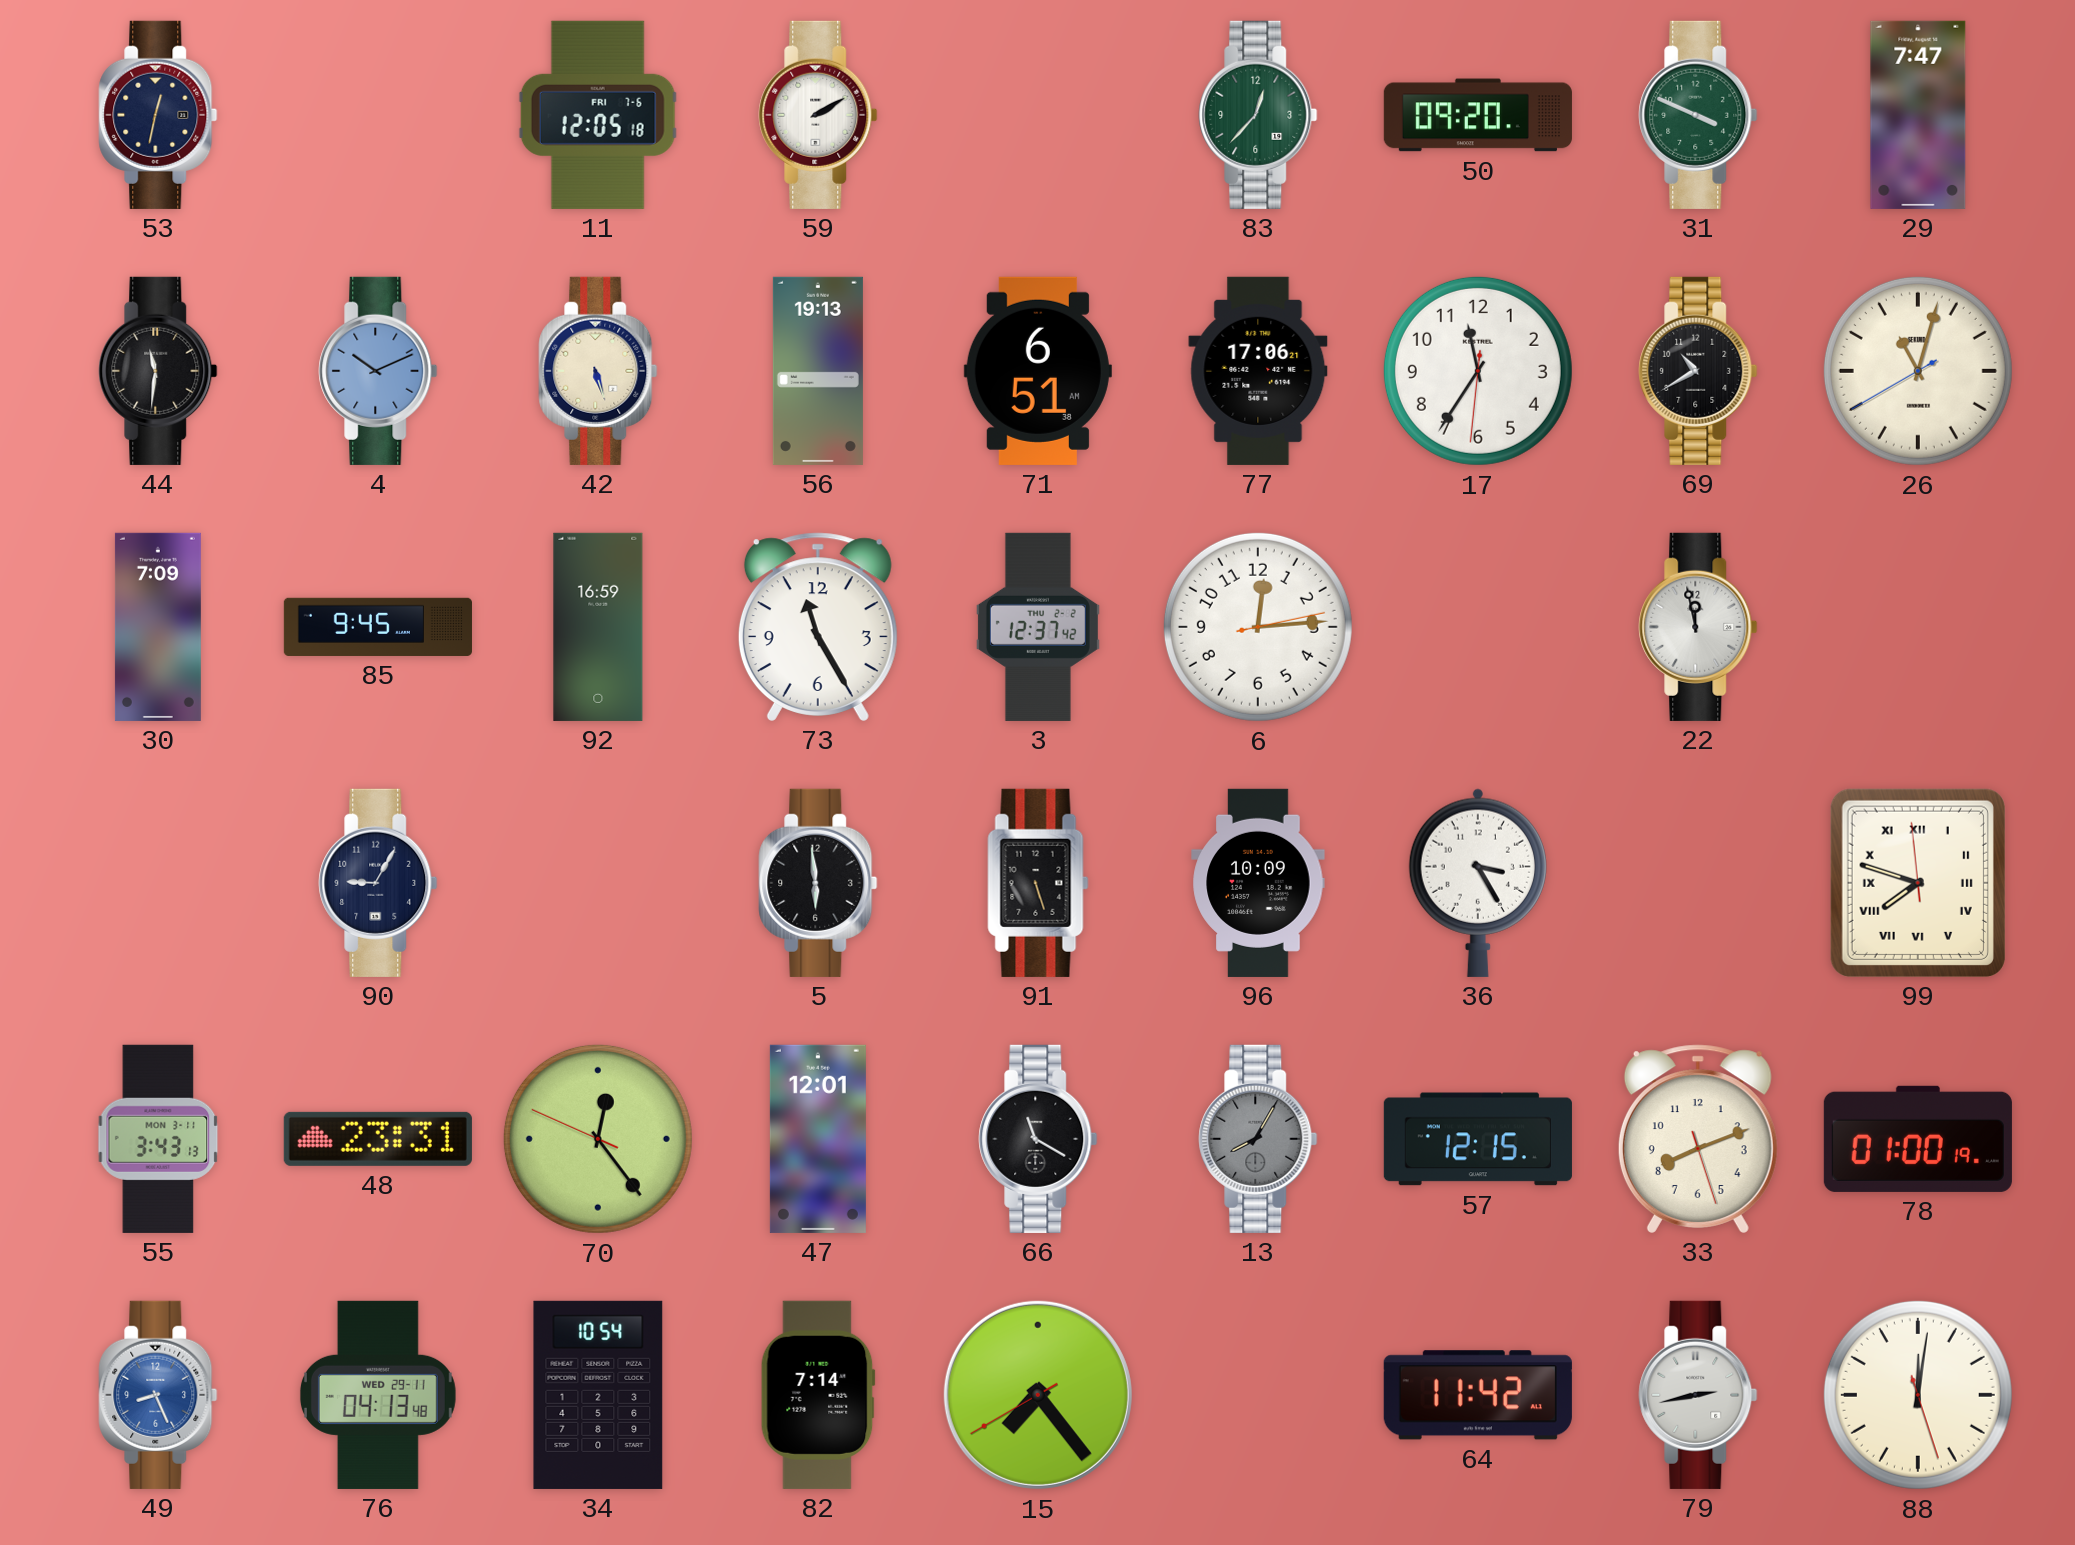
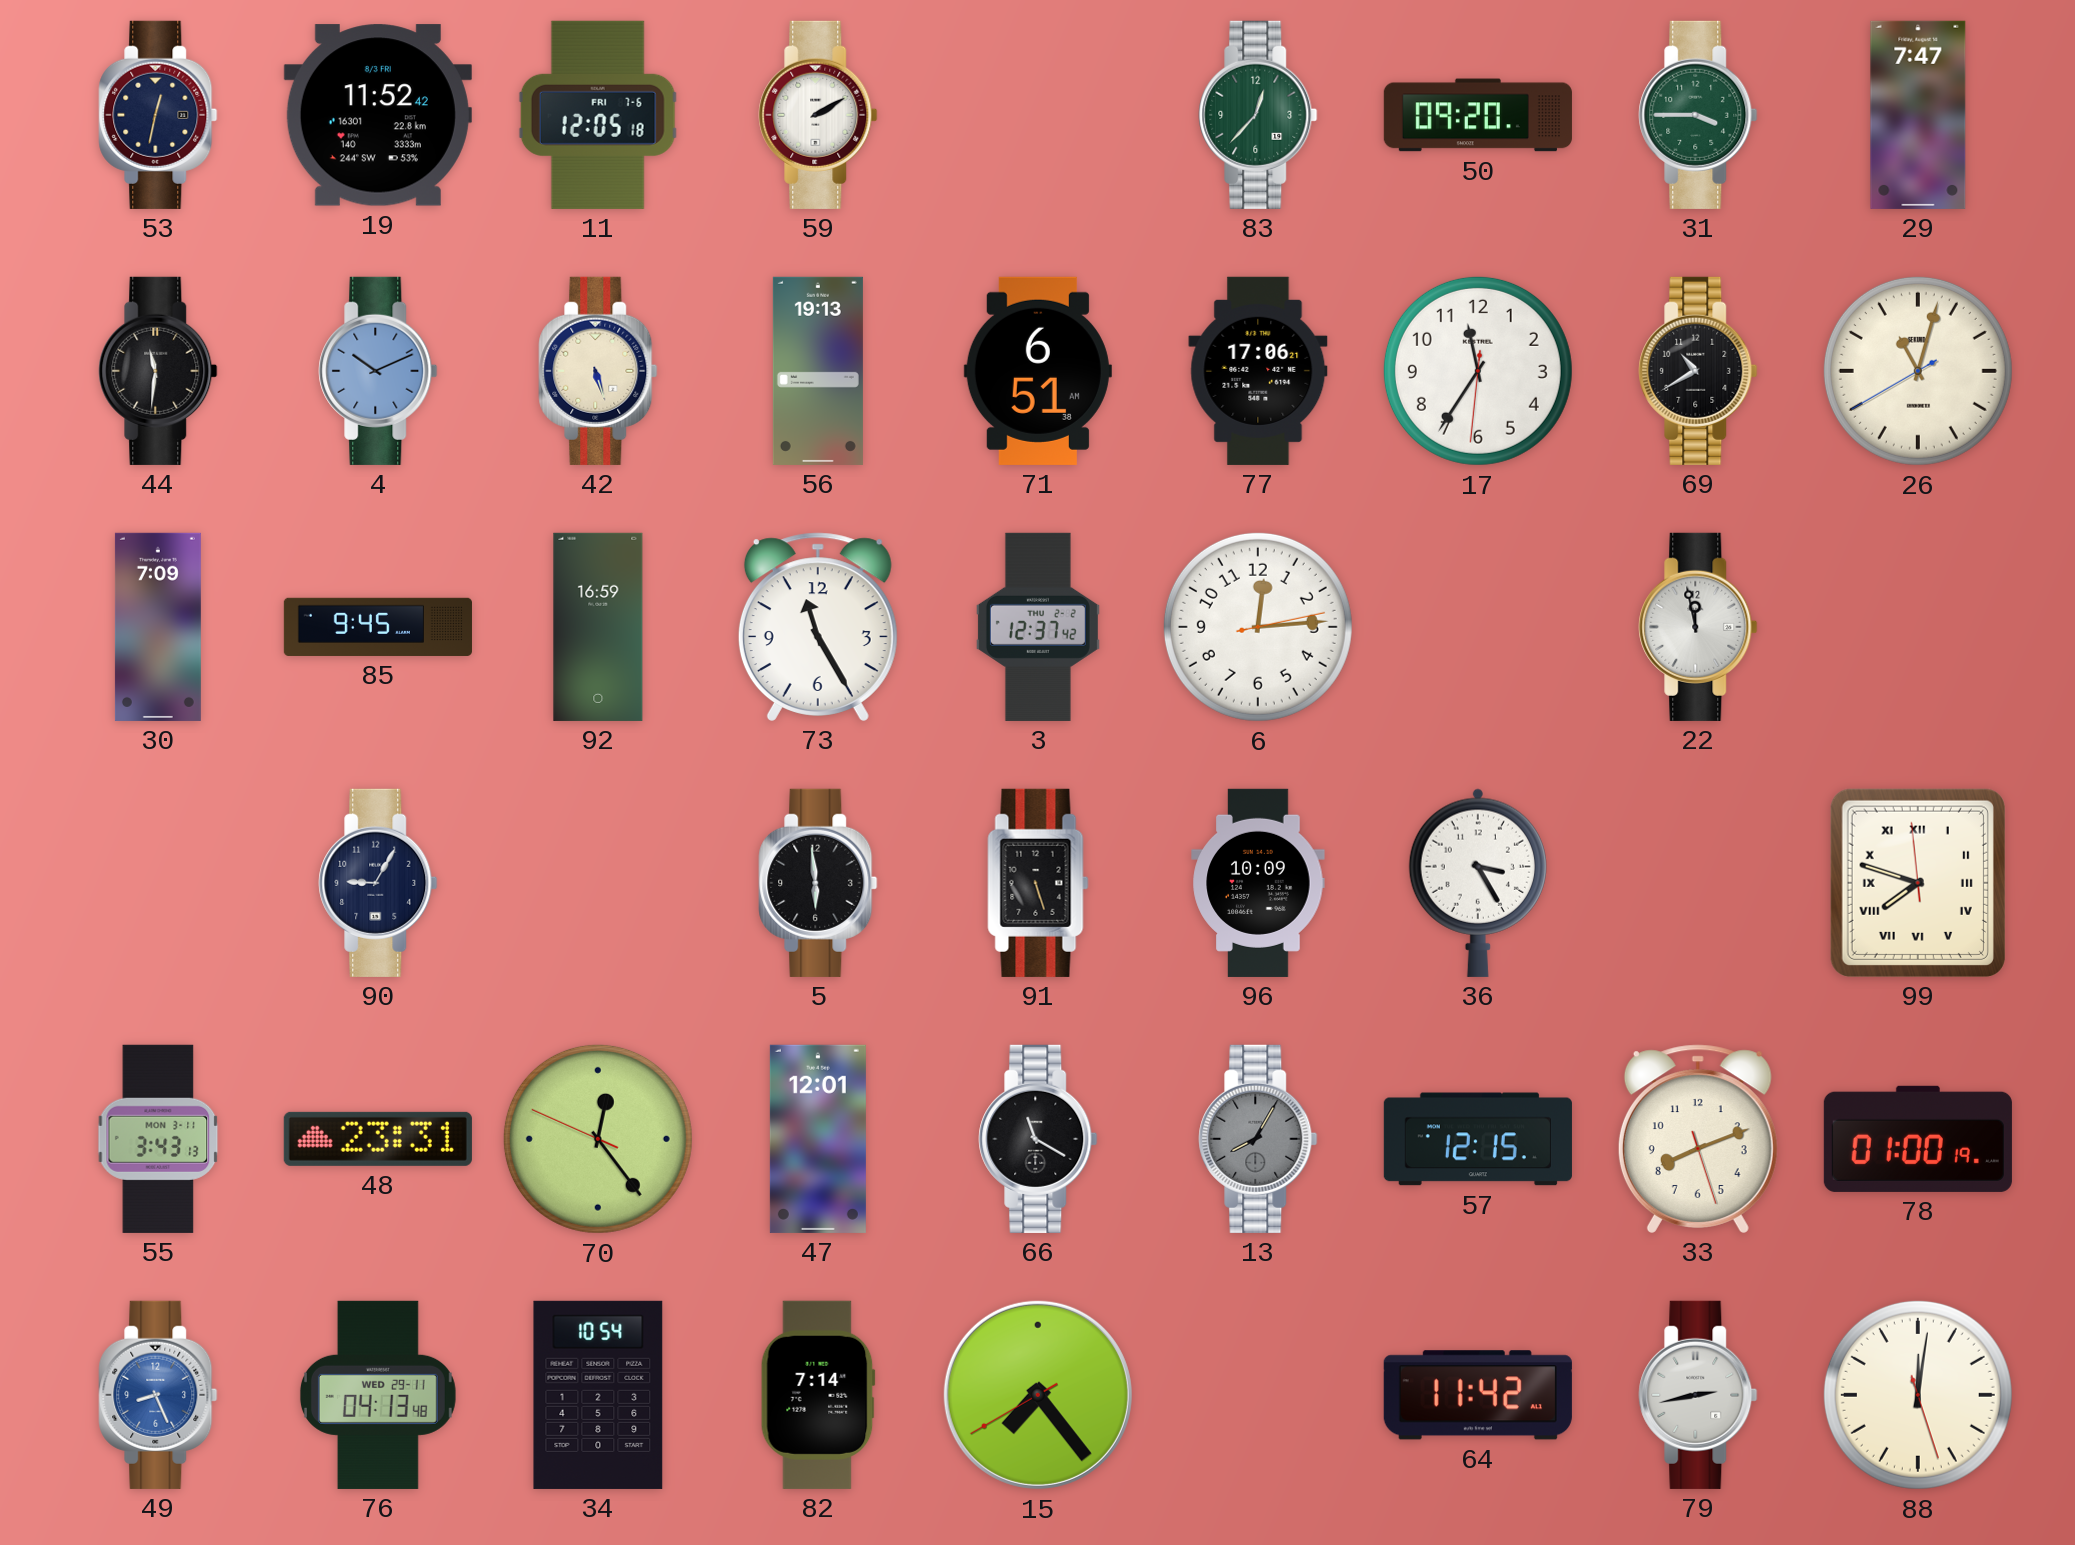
19: none -> 11:52
31: 3:49 -> 3:45
